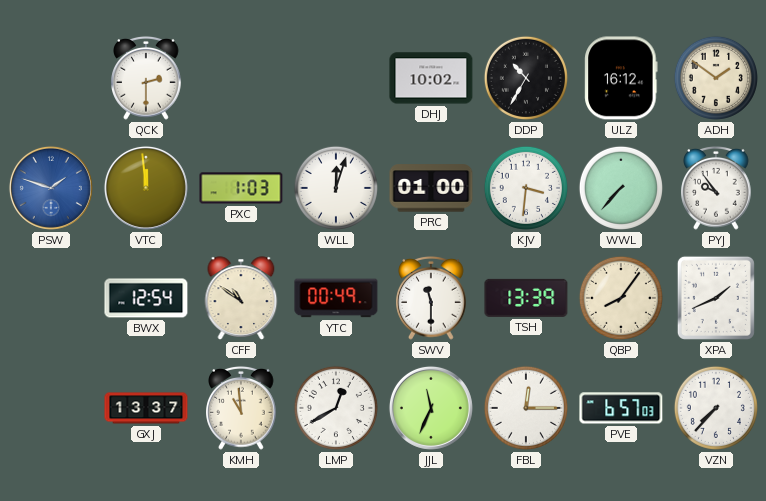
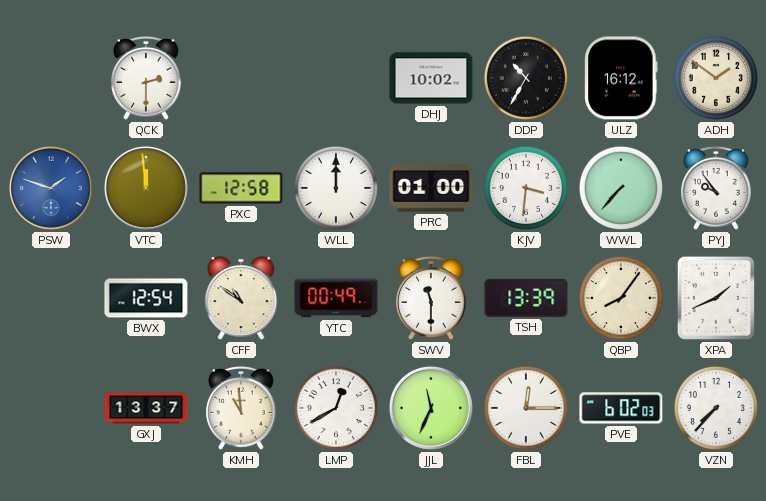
PXC: 1:03 -> 12:58
WLL: 12:03 -> 12:00
PVE: 6:57 -> 6:02
